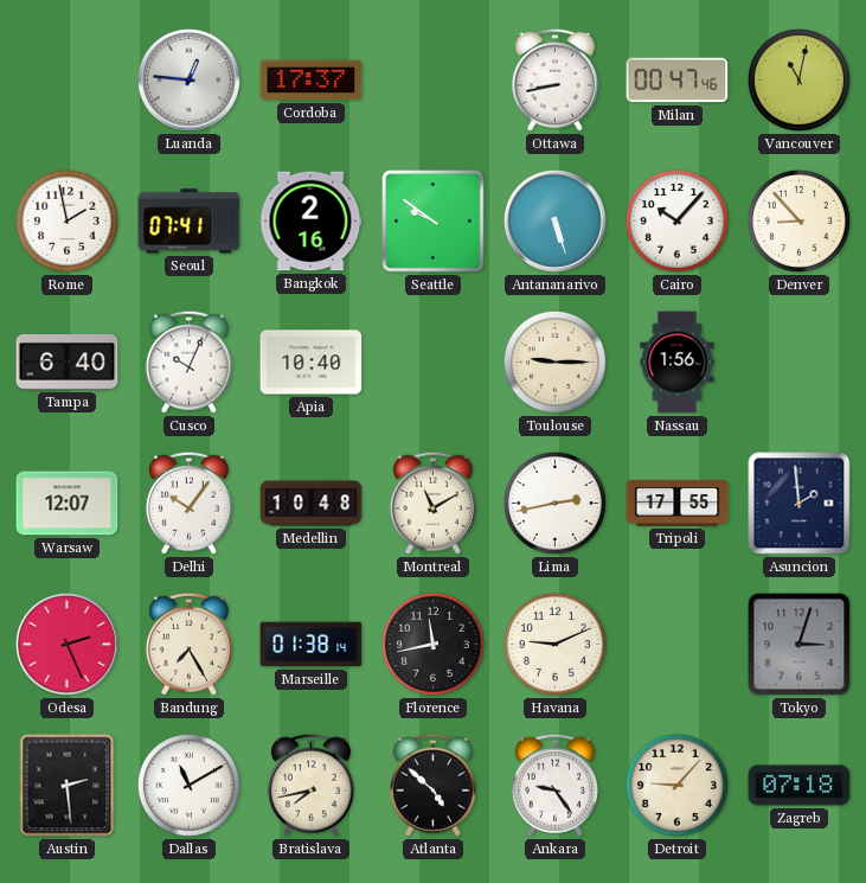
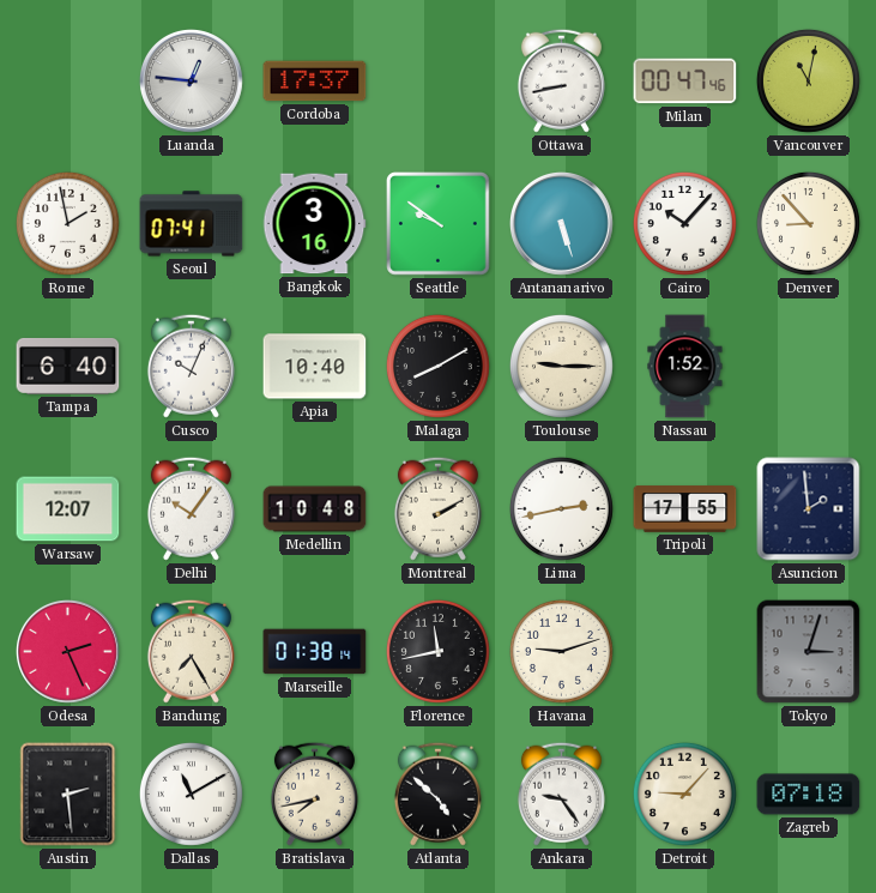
Bangkok: 2:16 -> 3:16
Malaga: none -> 8:10
Nassau: 1:56 -> 1:52
Montreal: 11:10 -> 2:10
Havana: 9:11 -> 9:12
